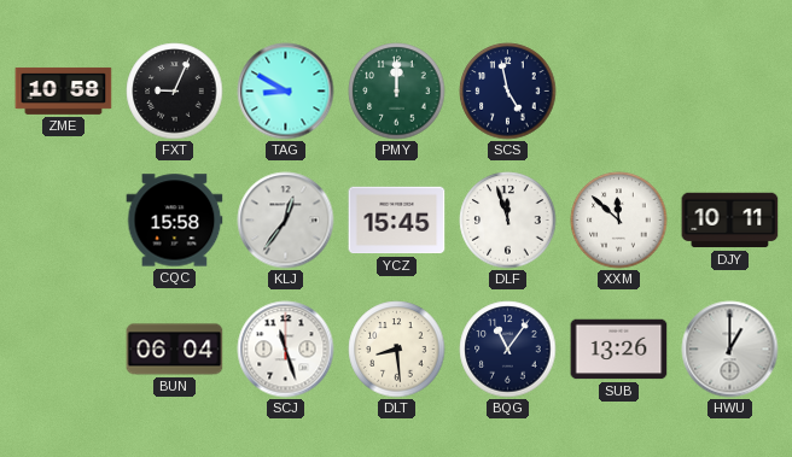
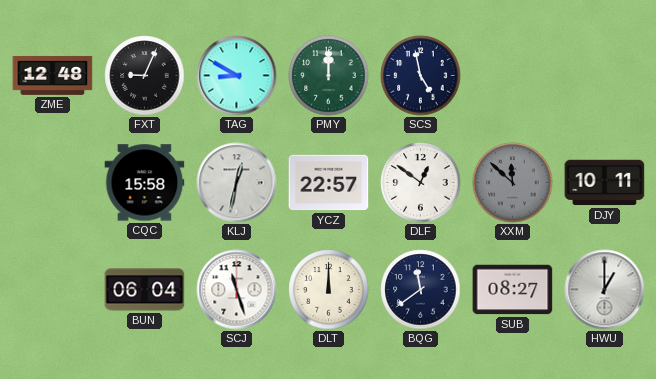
ZME: 10:58 -> 12:48
KLJ: 12:36 -> 12:32
YCZ: 15:45 -> 22:57
DLF: 11:57 -> 12:51
XXM dial: white -> grey
DLT: 8:29 -> 12:00
BQG: 11:06 -> 11:39
SUB: 13:26 -> 08:27
